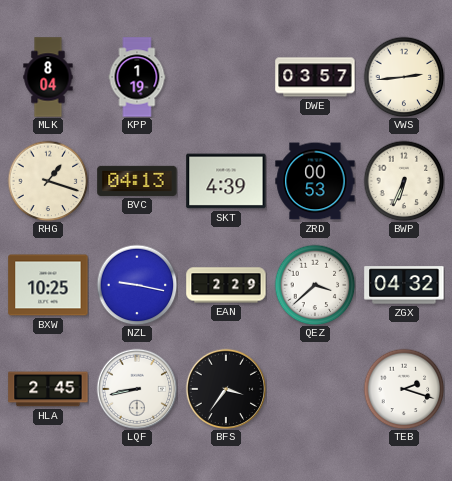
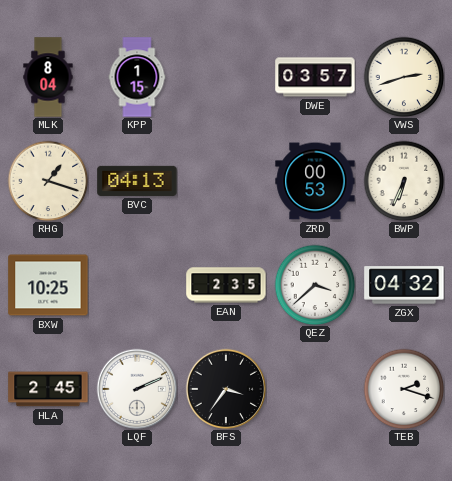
KPP: 1:19 -> 1:15
VWS: 2:44 -> 2:42
SKT: 4:39 -> none
NZL: 9:17 -> none
EAN: 2:29 -> 2:35
LQF: 8:43 -> 2:11
